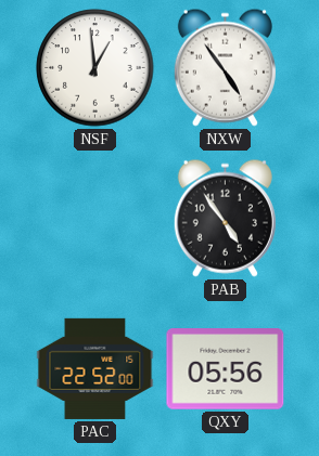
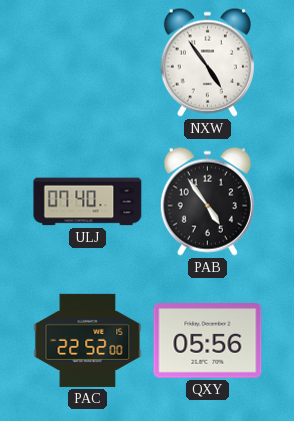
NSF: 12:59 -> none
ULJ: none -> 07:40
